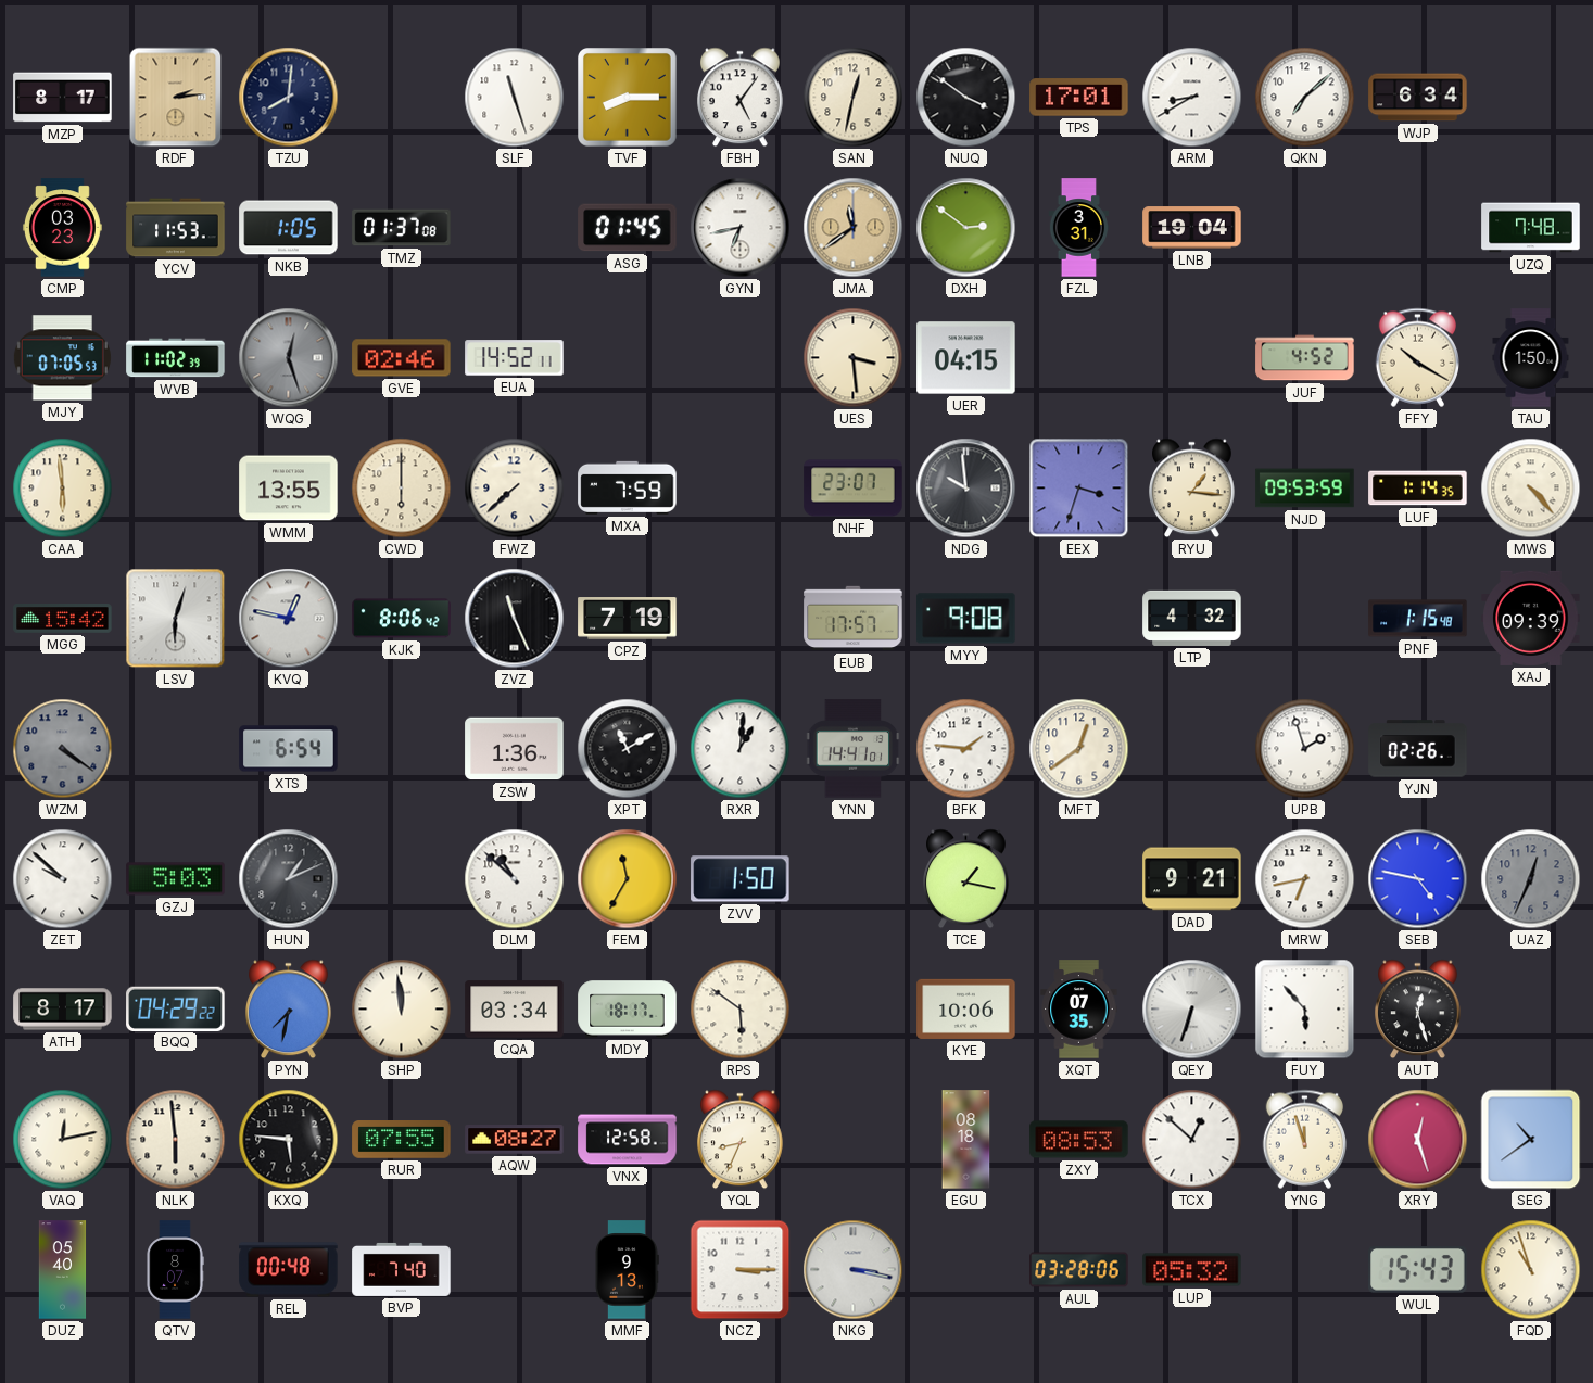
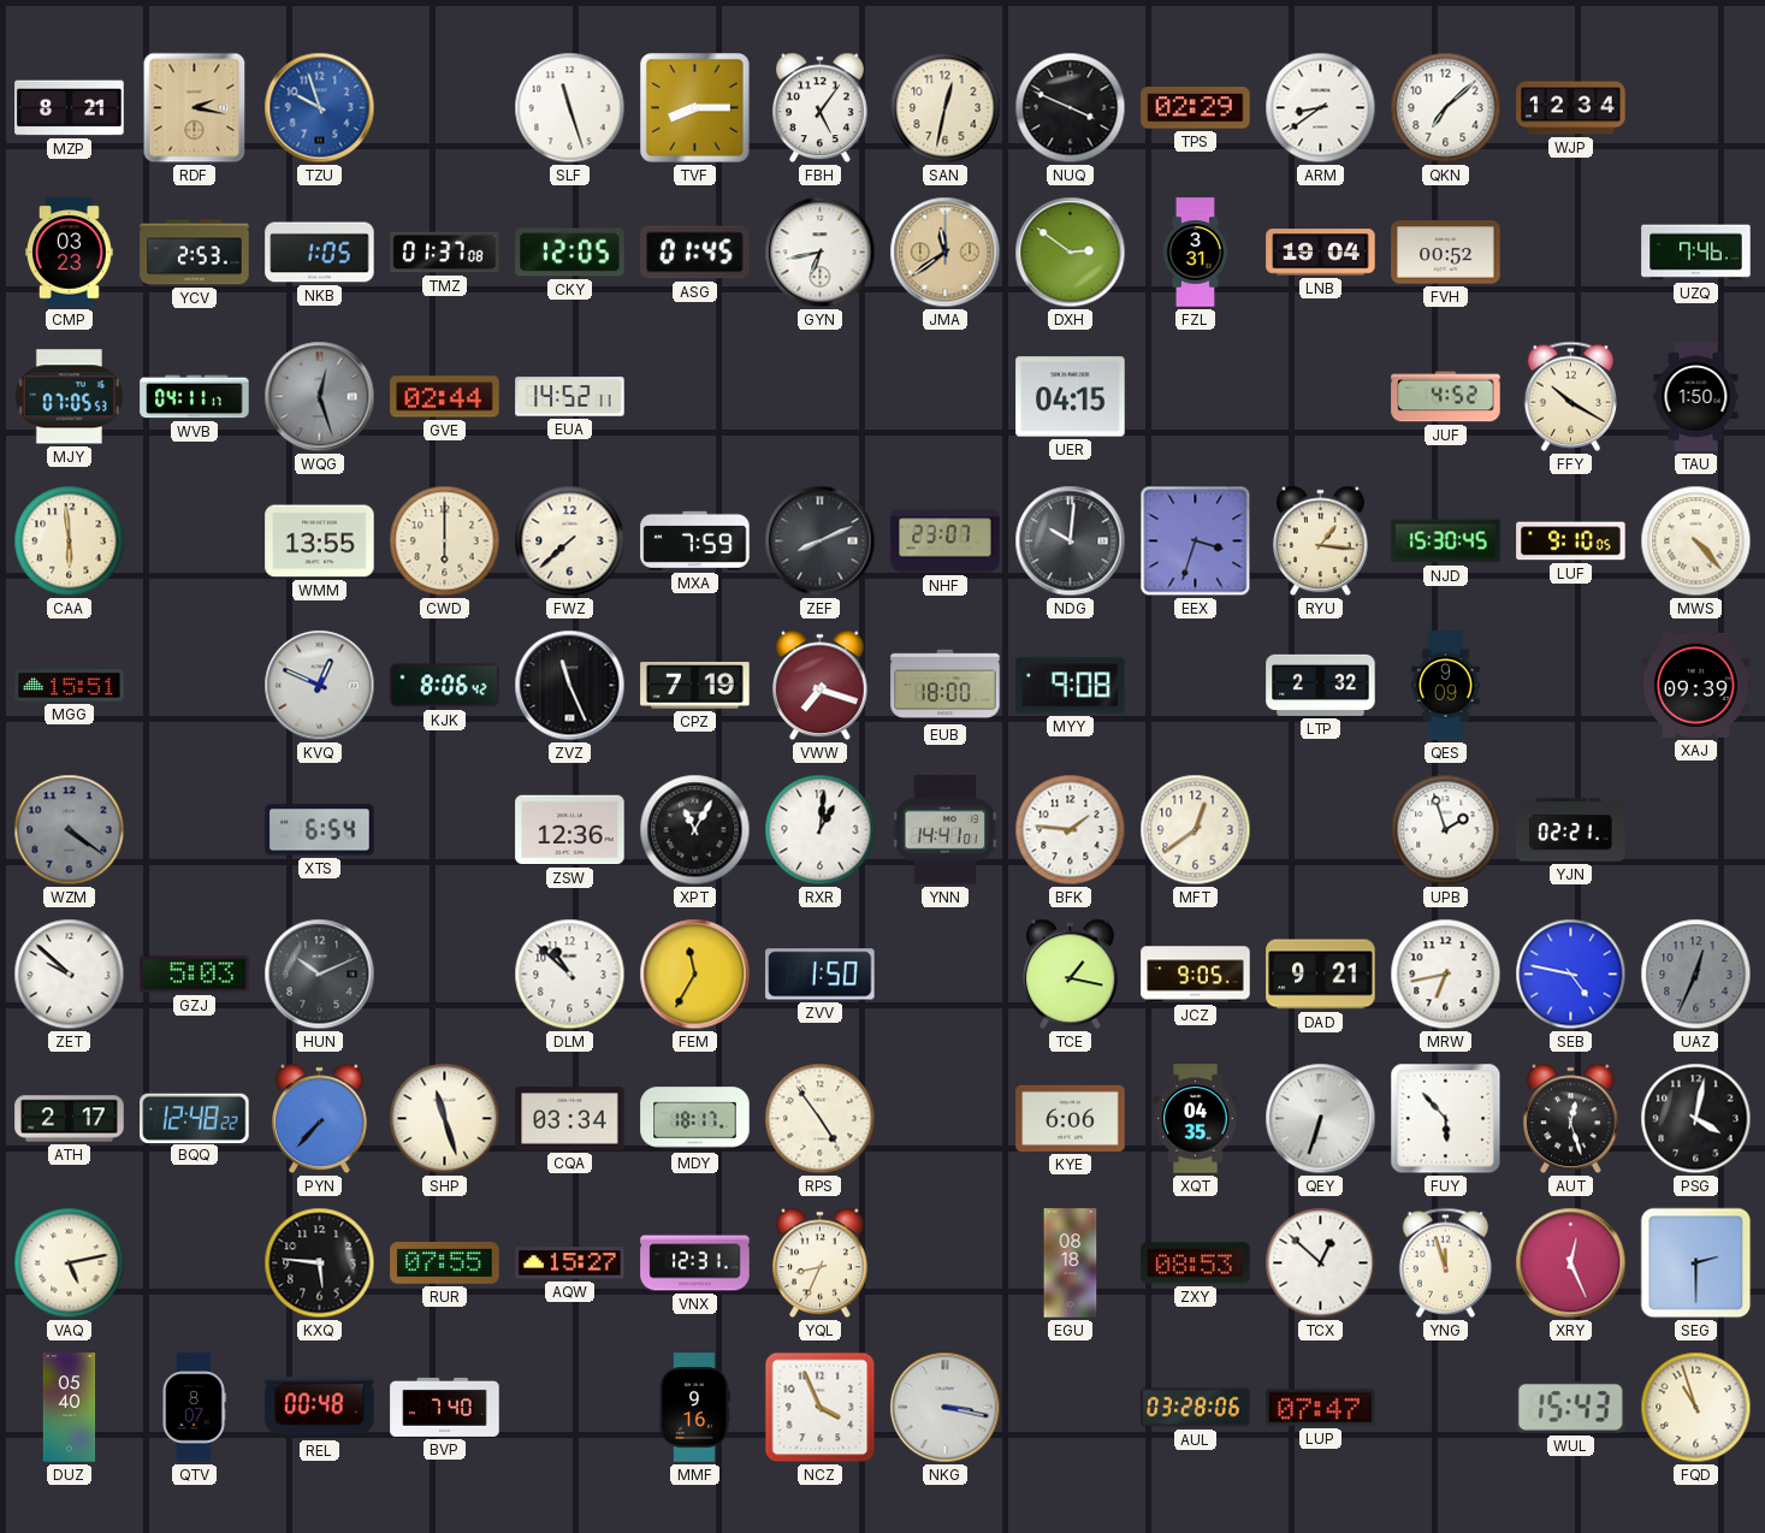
MZP: 8:17 -> 8:21
RDF: 2:14 -> 2:17
TZU: 8:01 -> 9:57
TZU dial: navy -> blue
NUQ: 3:51 -> 3:49
TPS: 17:01 -> 02:29
ARM: 8:40 -> 8:39
WJP: 6:34 -> 12:34
YCV: 11:53 -> 2:53
CKY: none -> 12:05
FVH: none -> 00:52
UZQ: 7:48 -> 7:46
WVB: 11:02 -> 04:11
GVE: 02:46 -> 02:44
UES: 3:29 -> none
ZEF: none -> 8:11
NDG: 9:59 -> 10:01
NJD: 09:53 -> 15:30
LUF: 1:14 -> 9:10
MGG: 15:42 -> 15:51
LSV: 6:03 -> none
KVQ: 12:47 -> 12:49
VWW: none -> 7:18
EUB: 17:57 -> 18:00
LTP: 4:32 -> 2:32
QES: none -> 9:09
PNF: 1:15 -> none
ZSW: 1:36 -> 12:36
XPT: 11:10 -> 11:05
YJN: 02:26 -> 02:21
HUN: 1:11 -> 10:11
JCZ: none -> 9:05
ATH: 8:17 -> 2:17
BQQ: 04:29 -> 12:48
PYN: 7:32 -> 7:37
SHP: 11:59 -> 11:27
RPS: 5:51 -> 4:54
KYE: 10:06 -> 6:06
XQT: 07:35 -> 04:35
PSG: none -> 4:02
VAQ: 12:13 -> 5:13
NLK: 5:59 -> none
AQW: 08:27 -> 15:27
VNX: 12:58 -> 12:31
XRY: 12:27 -> 12:26
SEG: 10:39 -> 2:30
MMF: 9:13 -> 9:16
NCZ: 3:15 -> 3:56
LUP: 05:32 -> 07:47
